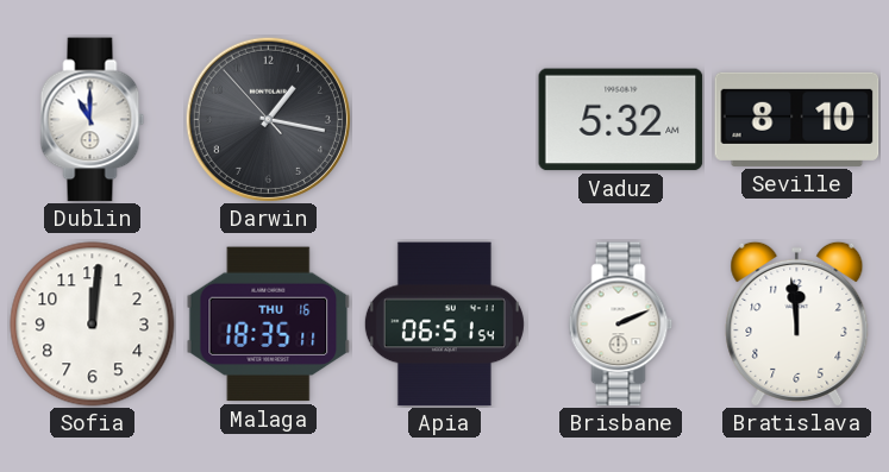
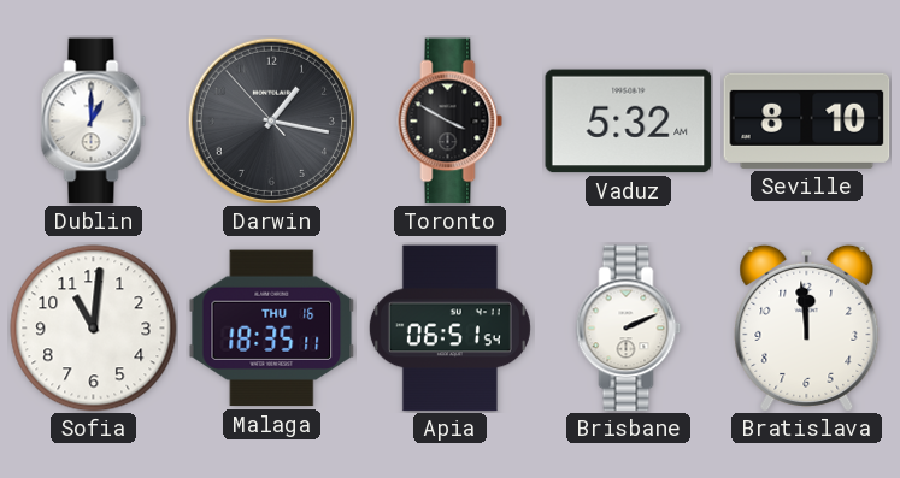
Dublin: 11:00 -> 1:00
Toronto: none -> 3:50
Sofia: 12:01 -> 11:01
